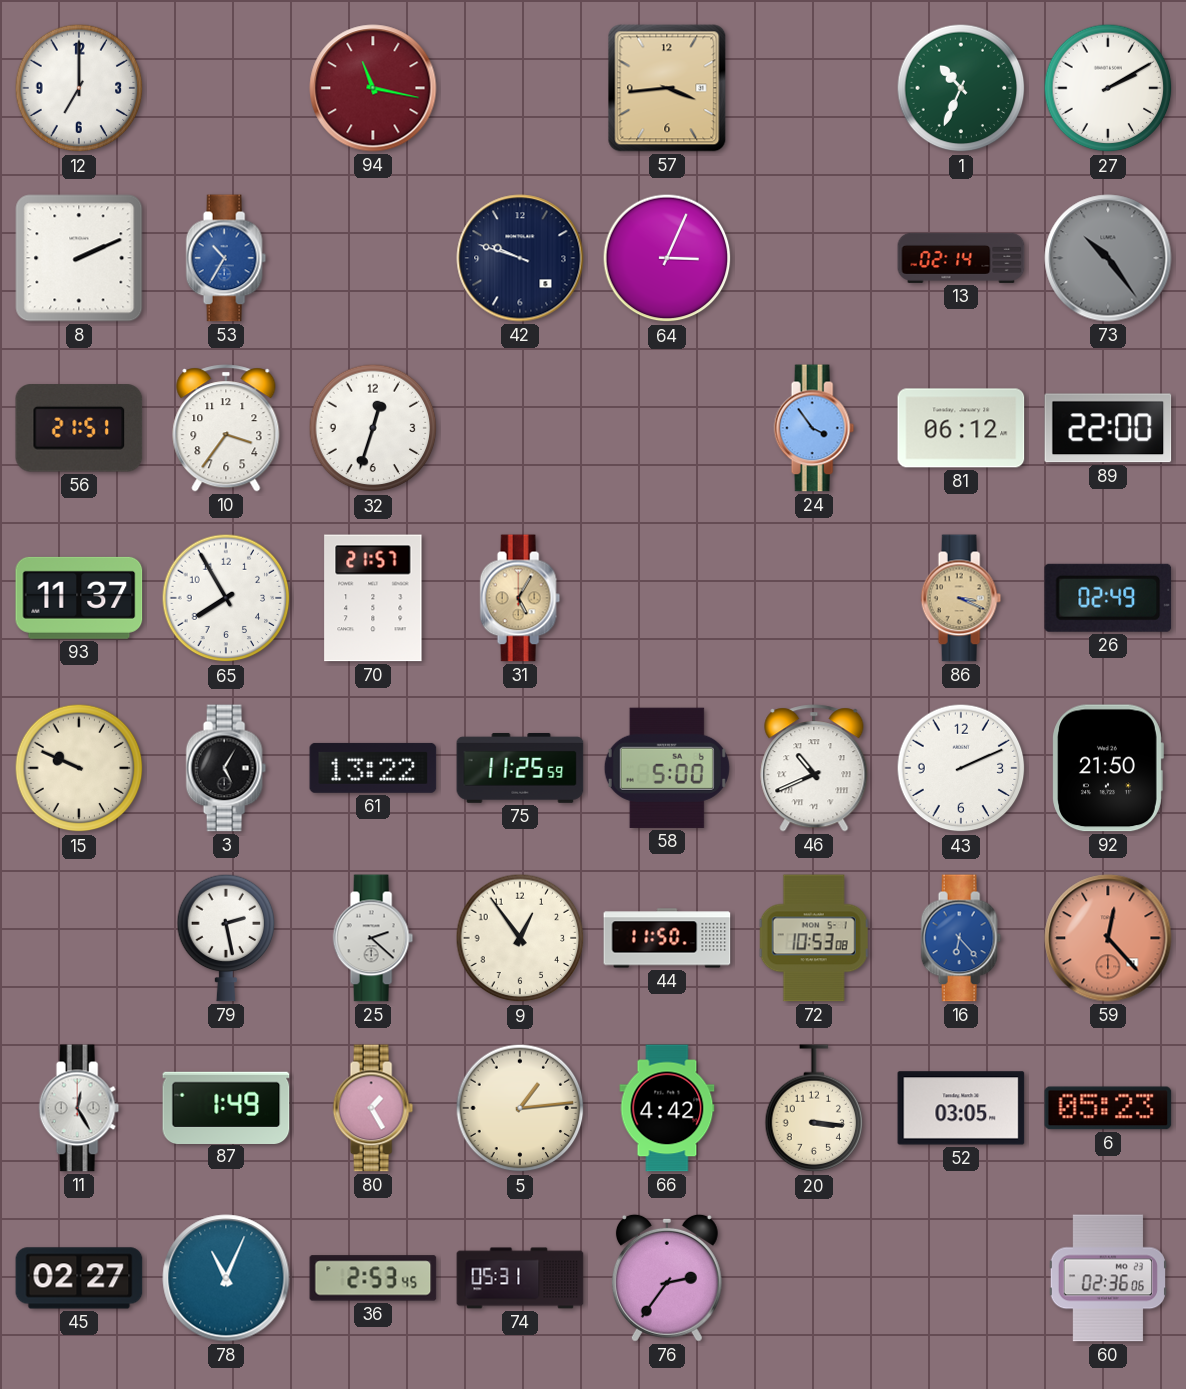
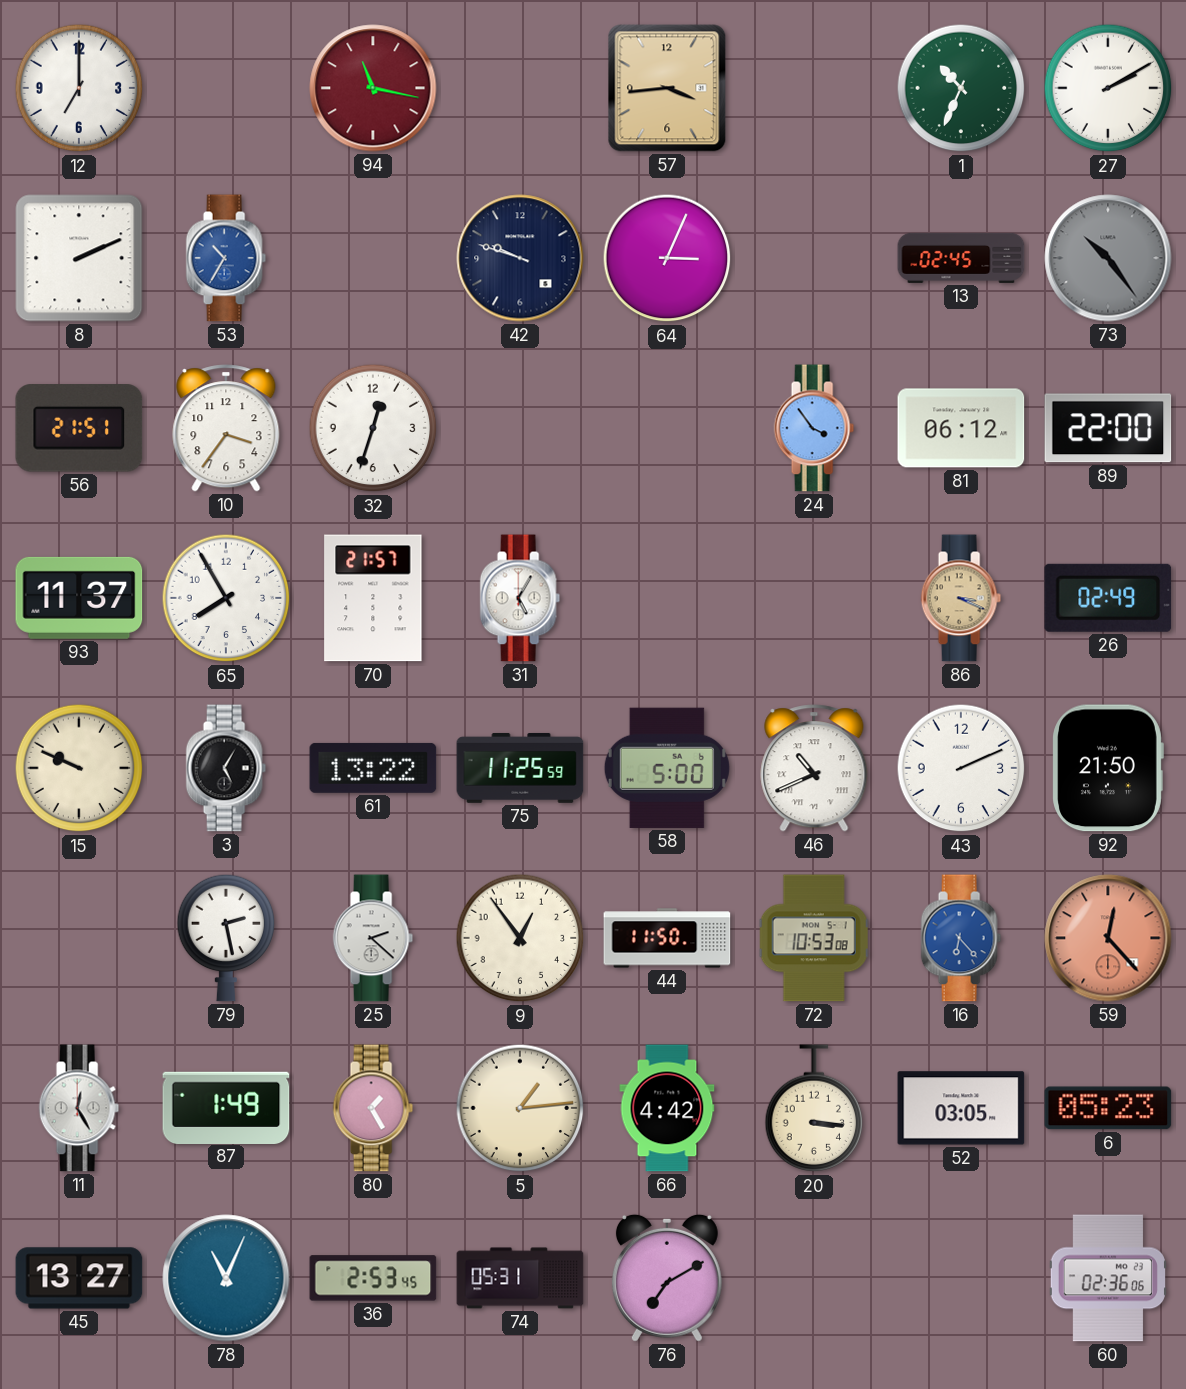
13: 02:14 -> 02:45
31 dial: champagne -> white
45: 02:27 -> 13:27
76: 2:36 -> 7:10
